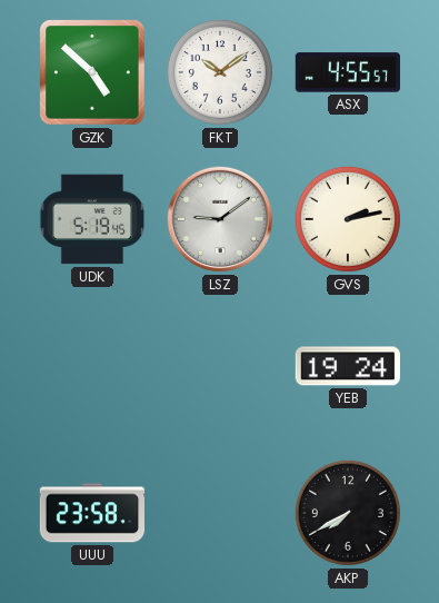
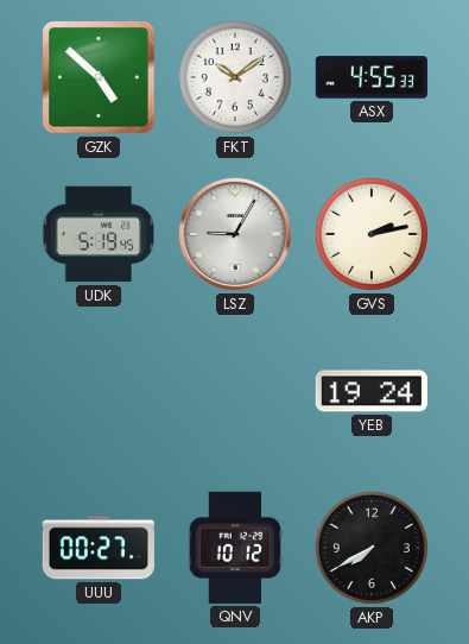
ASX: 4:55:57 -> 4:55:33
LSZ: 9:09 -> 9:05
UUU: 23:58 -> 00:27
QNV: none -> 10:12
